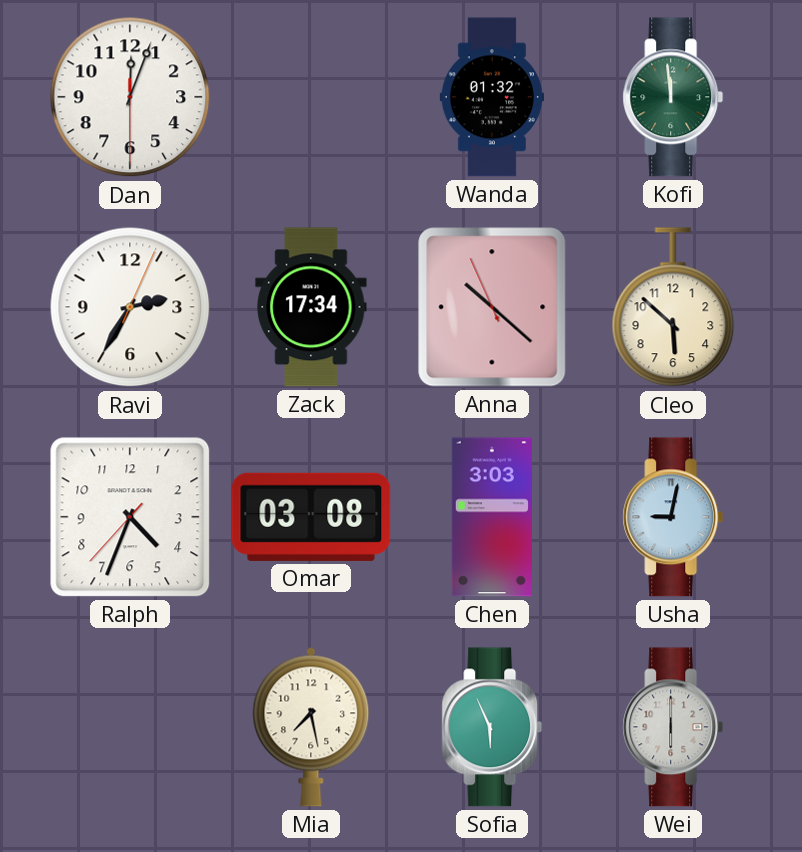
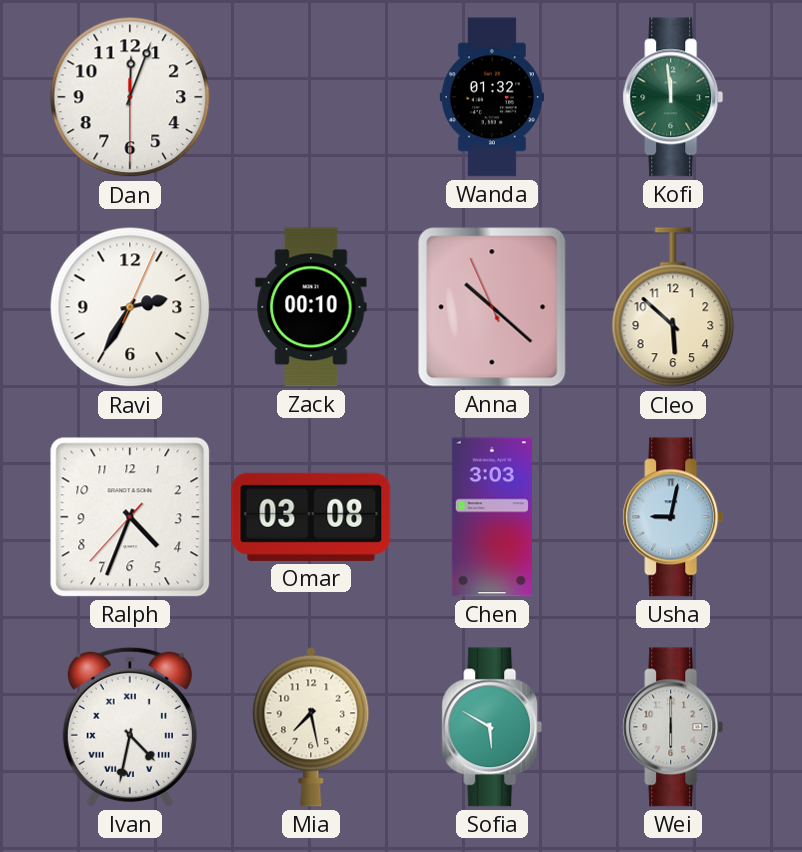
Zack: 17:34 -> 00:10
Ivan: none -> 4:32
Sofia: 5:56 -> 5:50
